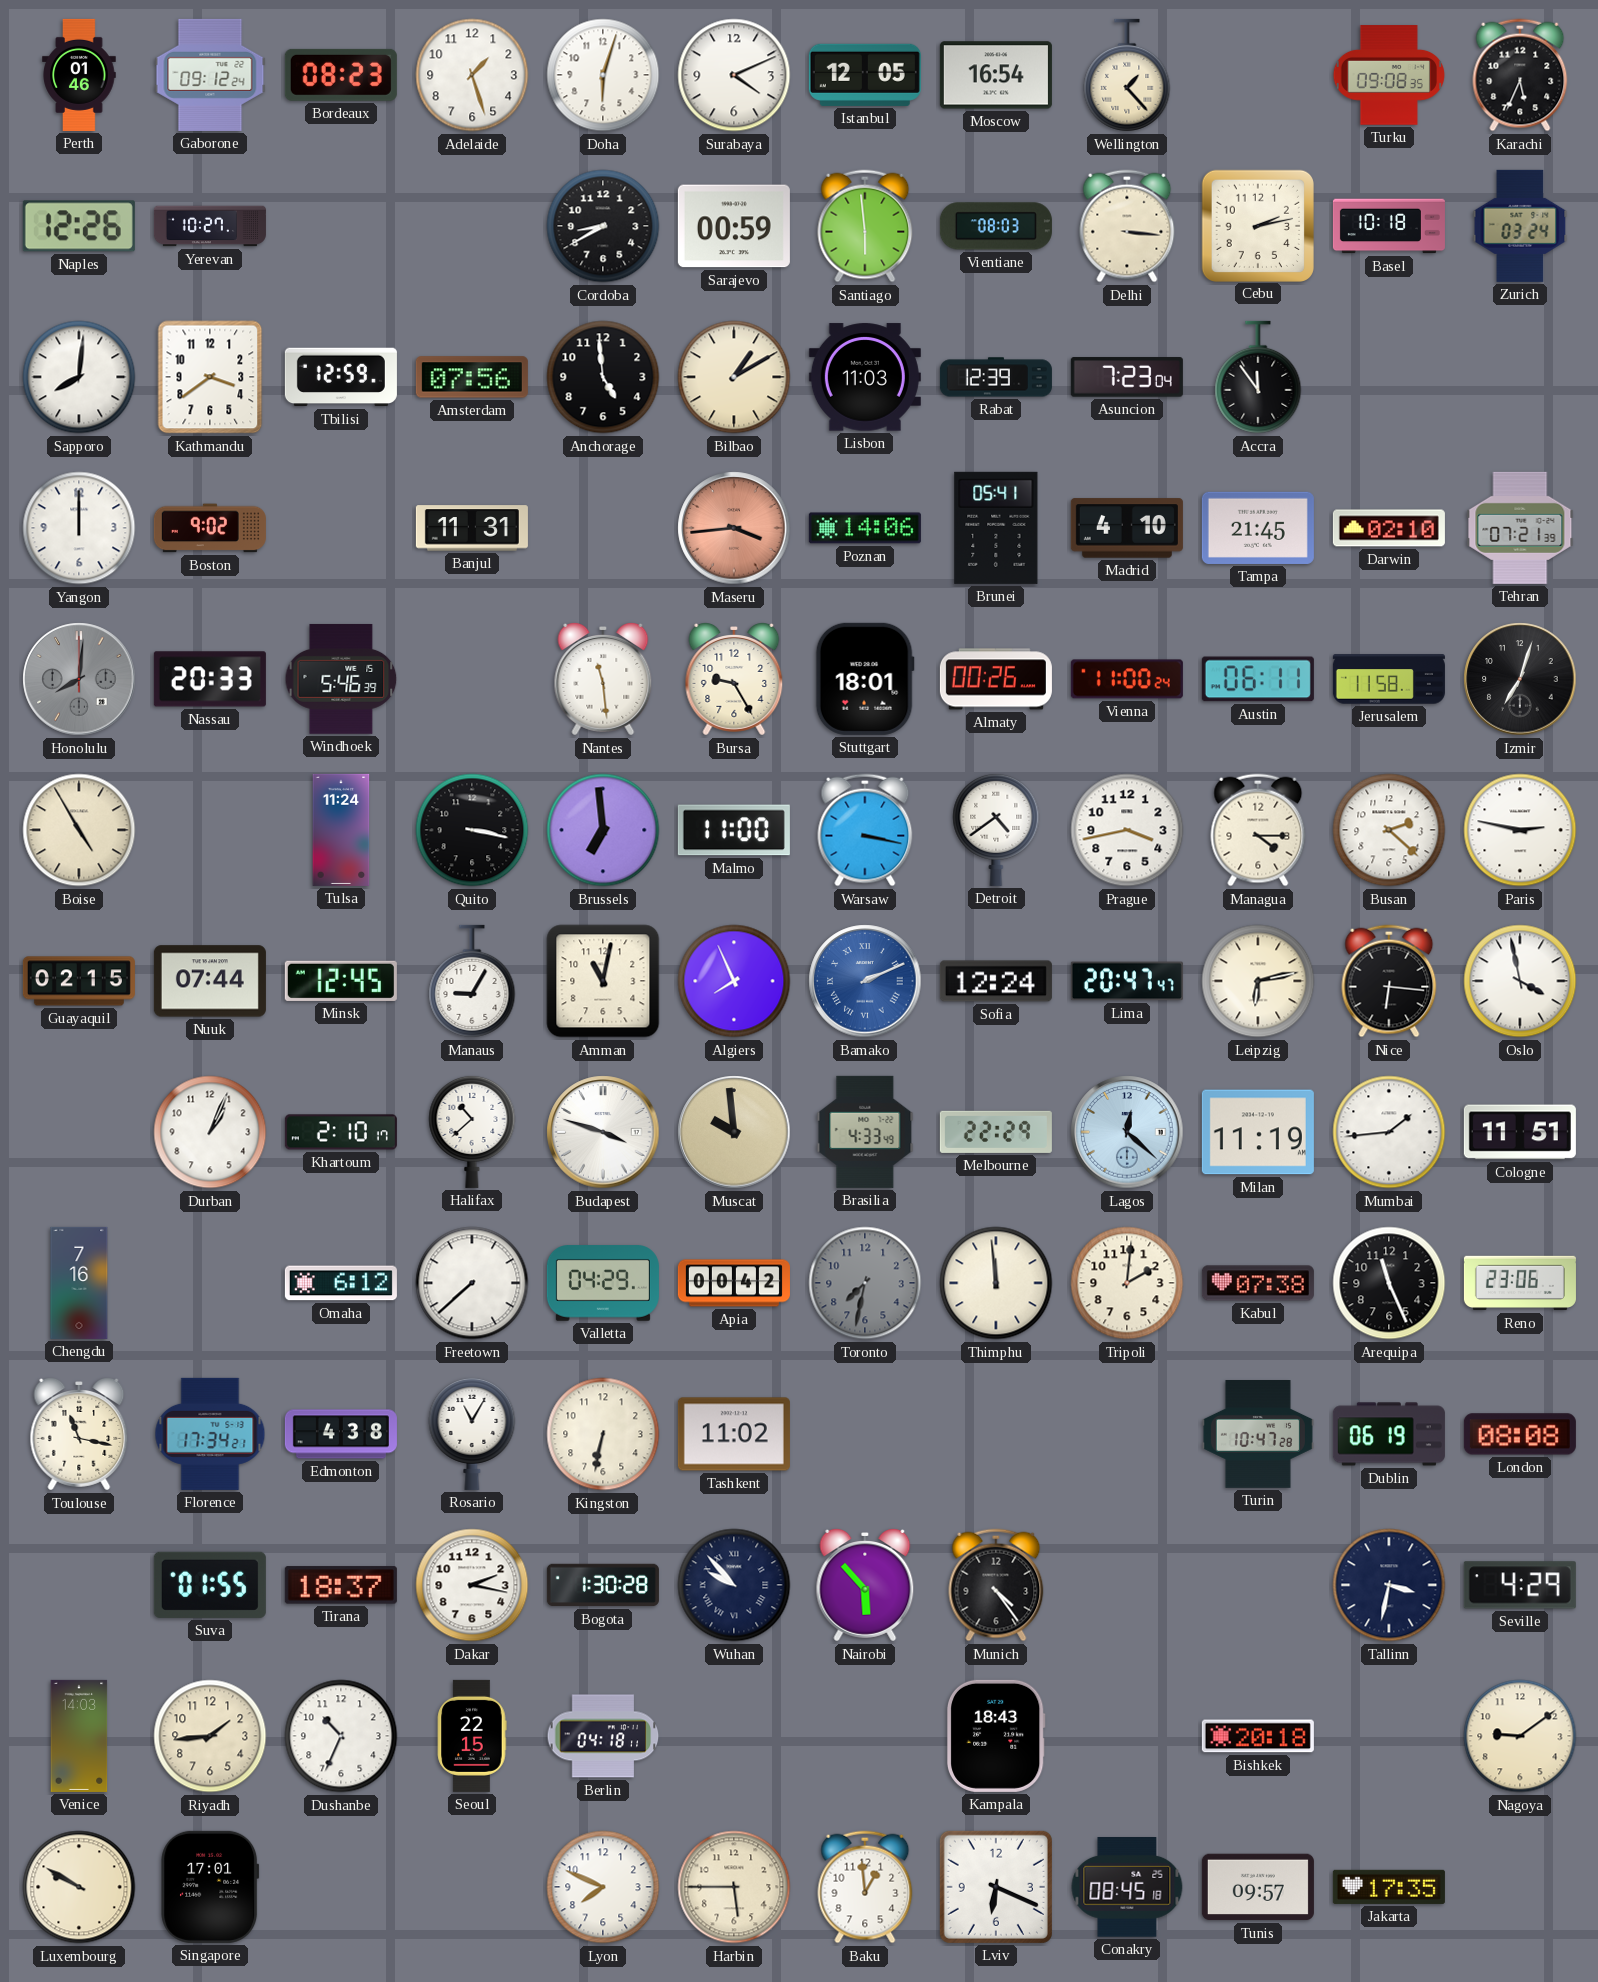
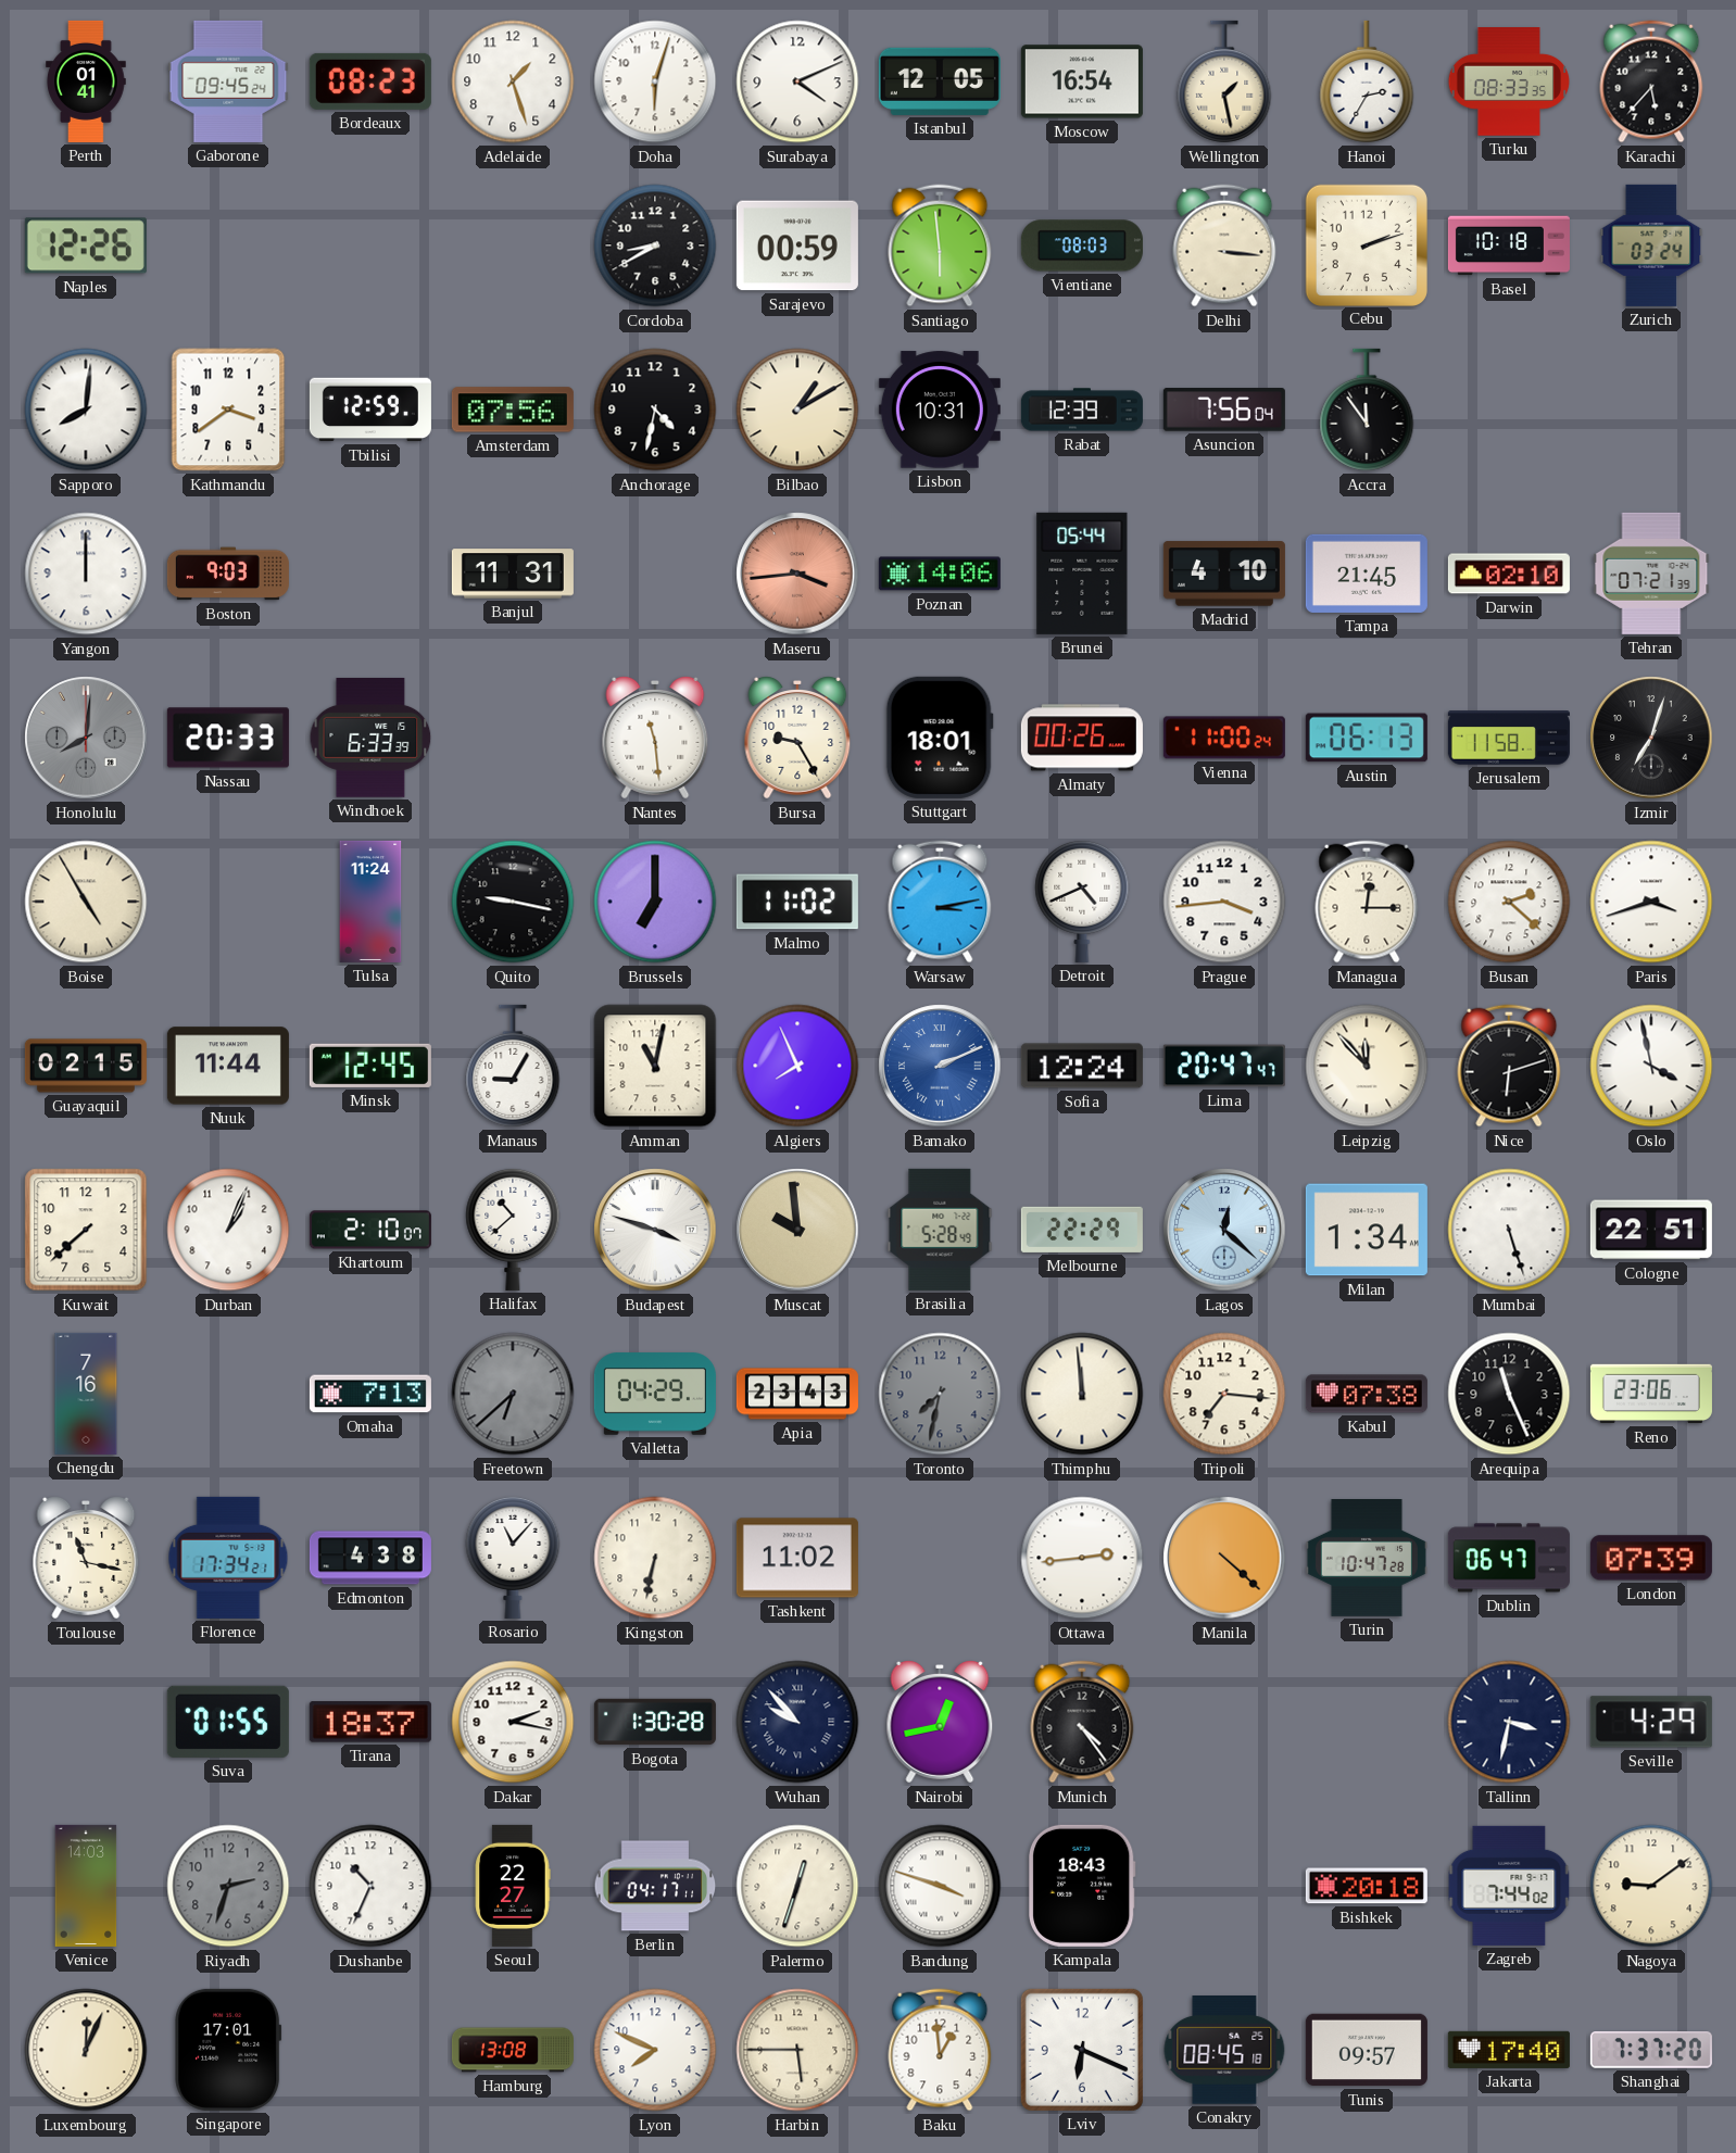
Perth: 01:46 -> 01:41
Gaborone: 09:12 -> 09:45
Wellington: 1:23 -> 1:28
Hanoi: none -> 2:35
Turku: 09:08 -> 08:33
Karachi: 5:34 -> 5:37
Yerevan: 10:27 -> none
Cebu: 2:13 -> 2:12
Anchorage: 4:59 -> 4:32
Lisbon: 11:03 -> 10:31
Asuncion: 7:23 -> 7:56
Boston: 9:02 -> 9:03
Brunei: 05:41 -> 05:44
Windhoek: 5:46 -> 6:33
Austin: 06:11 -> 06:13
Quito: 3:17 -> 9:17
Brussels: 6:59 -> 7:00
Malmo: 11:00 -> 11:02
Warsaw: 3:17 -> 3:13
Detroit: 4:39 -> 4:41
Prague: 3:43 -> 3:44
Managua: 4:15 -> 12:15
Paris: 2:47 -> 3:42
Nuuk: 07:44 -> 11:44
Leipzig: 6:13 -> 11:53
Nice: 6:16 -> 6:12
Kuwait: none -> 7:38
Khartoum: 2:10:17 -> 2:10:07
Brasilia: 4:33 -> 5:28
Milan: 11:19 -> 1:34
Mumbai: 1:44 -> 5:27
Cologne: 11:51 -> 22:51
Omaha: 6:12 -> 7:13
Freetown: 7:38 -> 6:38
Freetown dial: white -> grey
Apia: 00:42 -> 23:43
Tripoli: 2:01 -> 7:16
Rosario: 11:05 -> 11:07
Ottawa: none -> 2:44
Manila: none -> 4:22
Dublin: 06:19 -> 06:47
London: 08:08 -> 07:39
Nairobi: 5:53 -> 12:43
Riyadh: 1:44 -> 2:33
Riyadh dial: cream -> grey
Seoul: 22:15 -> 22:27
Berlin: 04:18 -> 04:17
Palermo: none -> 12:33
Bandung: none -> 3:48
Zagreb: none -> 7:44
Luxembourg: 9:50 -> 12:04
Hamburg: none -> 13:08
Jakarta: 17:35 -> 17:40
Shanghai: none -> 7:37
